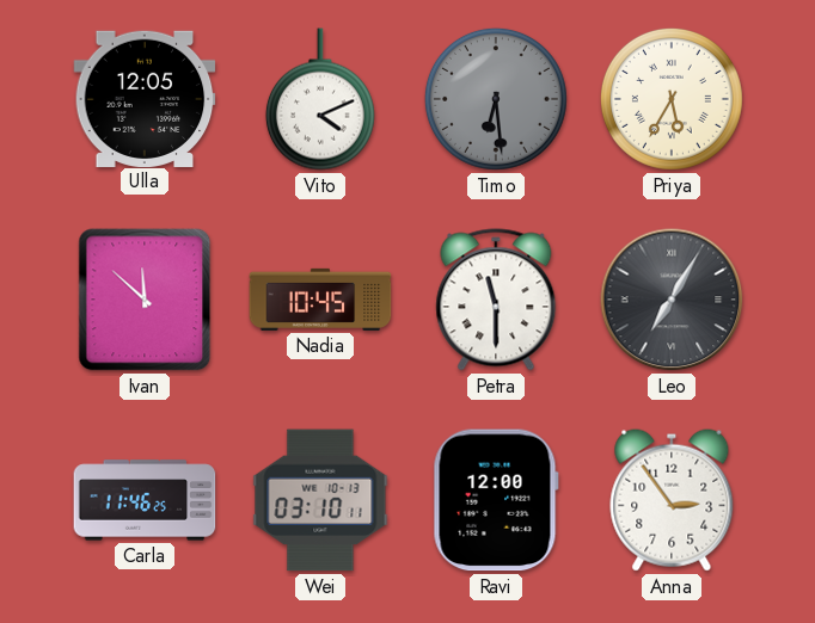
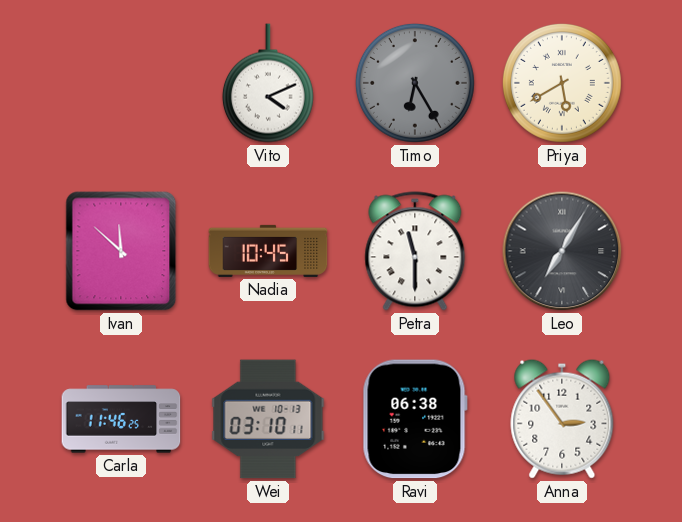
Ulla: 12:05 -> none
Timo: 6:29 -> 6:25
Priya: 5:35 -> 5:40
Ravi: 12:00 -> 06:38
